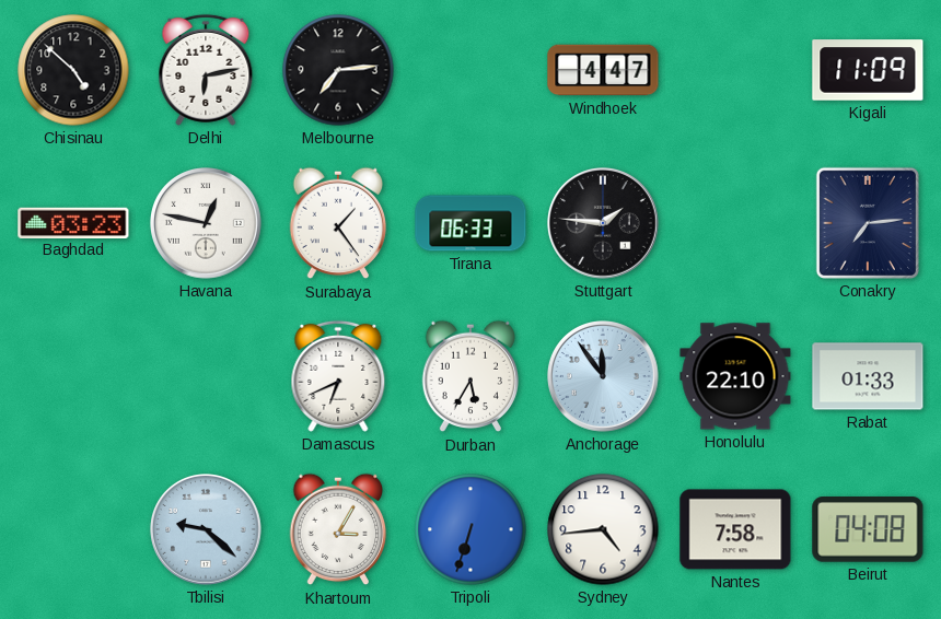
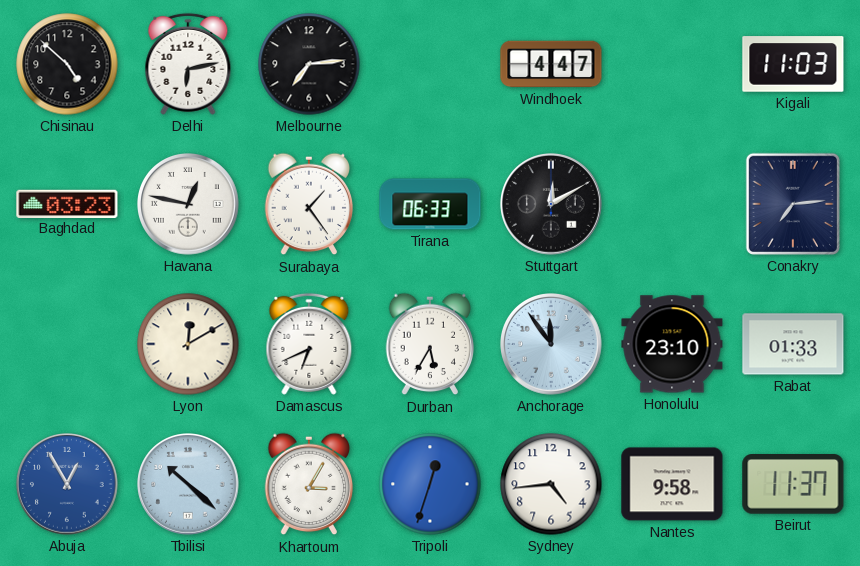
Kigali: 11:09 -> 11:03
Stuttgart: 1:46 -> 12:10
Lyon: none -> 12:10
Honolulu: 22:10 -> 23:10
Abuja: none -> 12:55
Tbilisi: 9:22 -> 10:22
Tripoli: 6:33 -> 12:33
Nantes: 7:58 -> 9:58
Beirut: 04:08 -> 11:37
